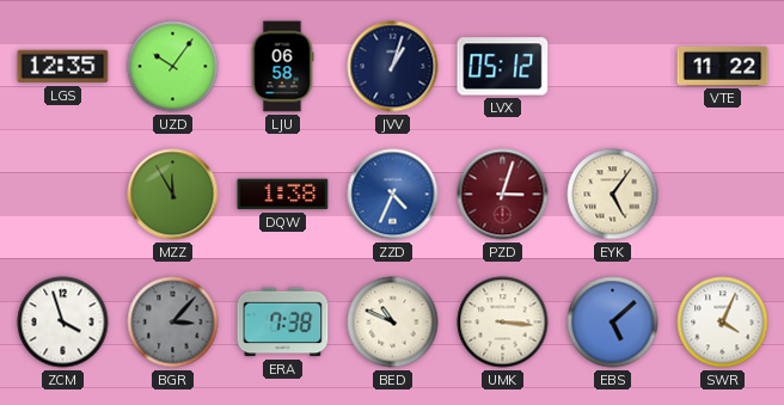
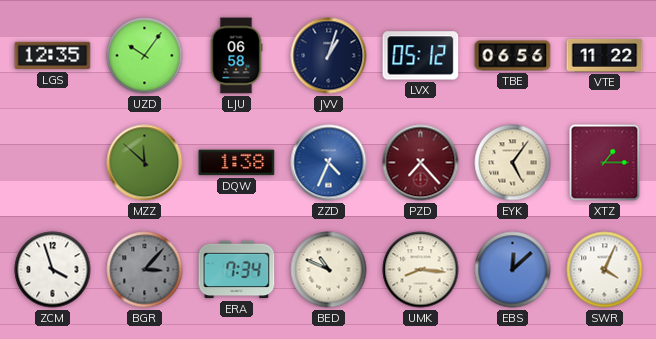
TBE: none -> 06:56
MZZ: 11:55 -> 11:52
PZD: 3:03 -> 7:23
XTZ: none -> 1:15
ERA: 7:38 -> 7:34
UMK: 3:16 -> 8:16
EBS: 5:08 -> 12:08
